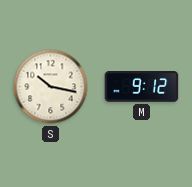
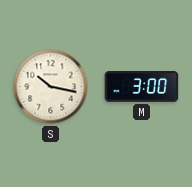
M: 9:12 -> 3:00
